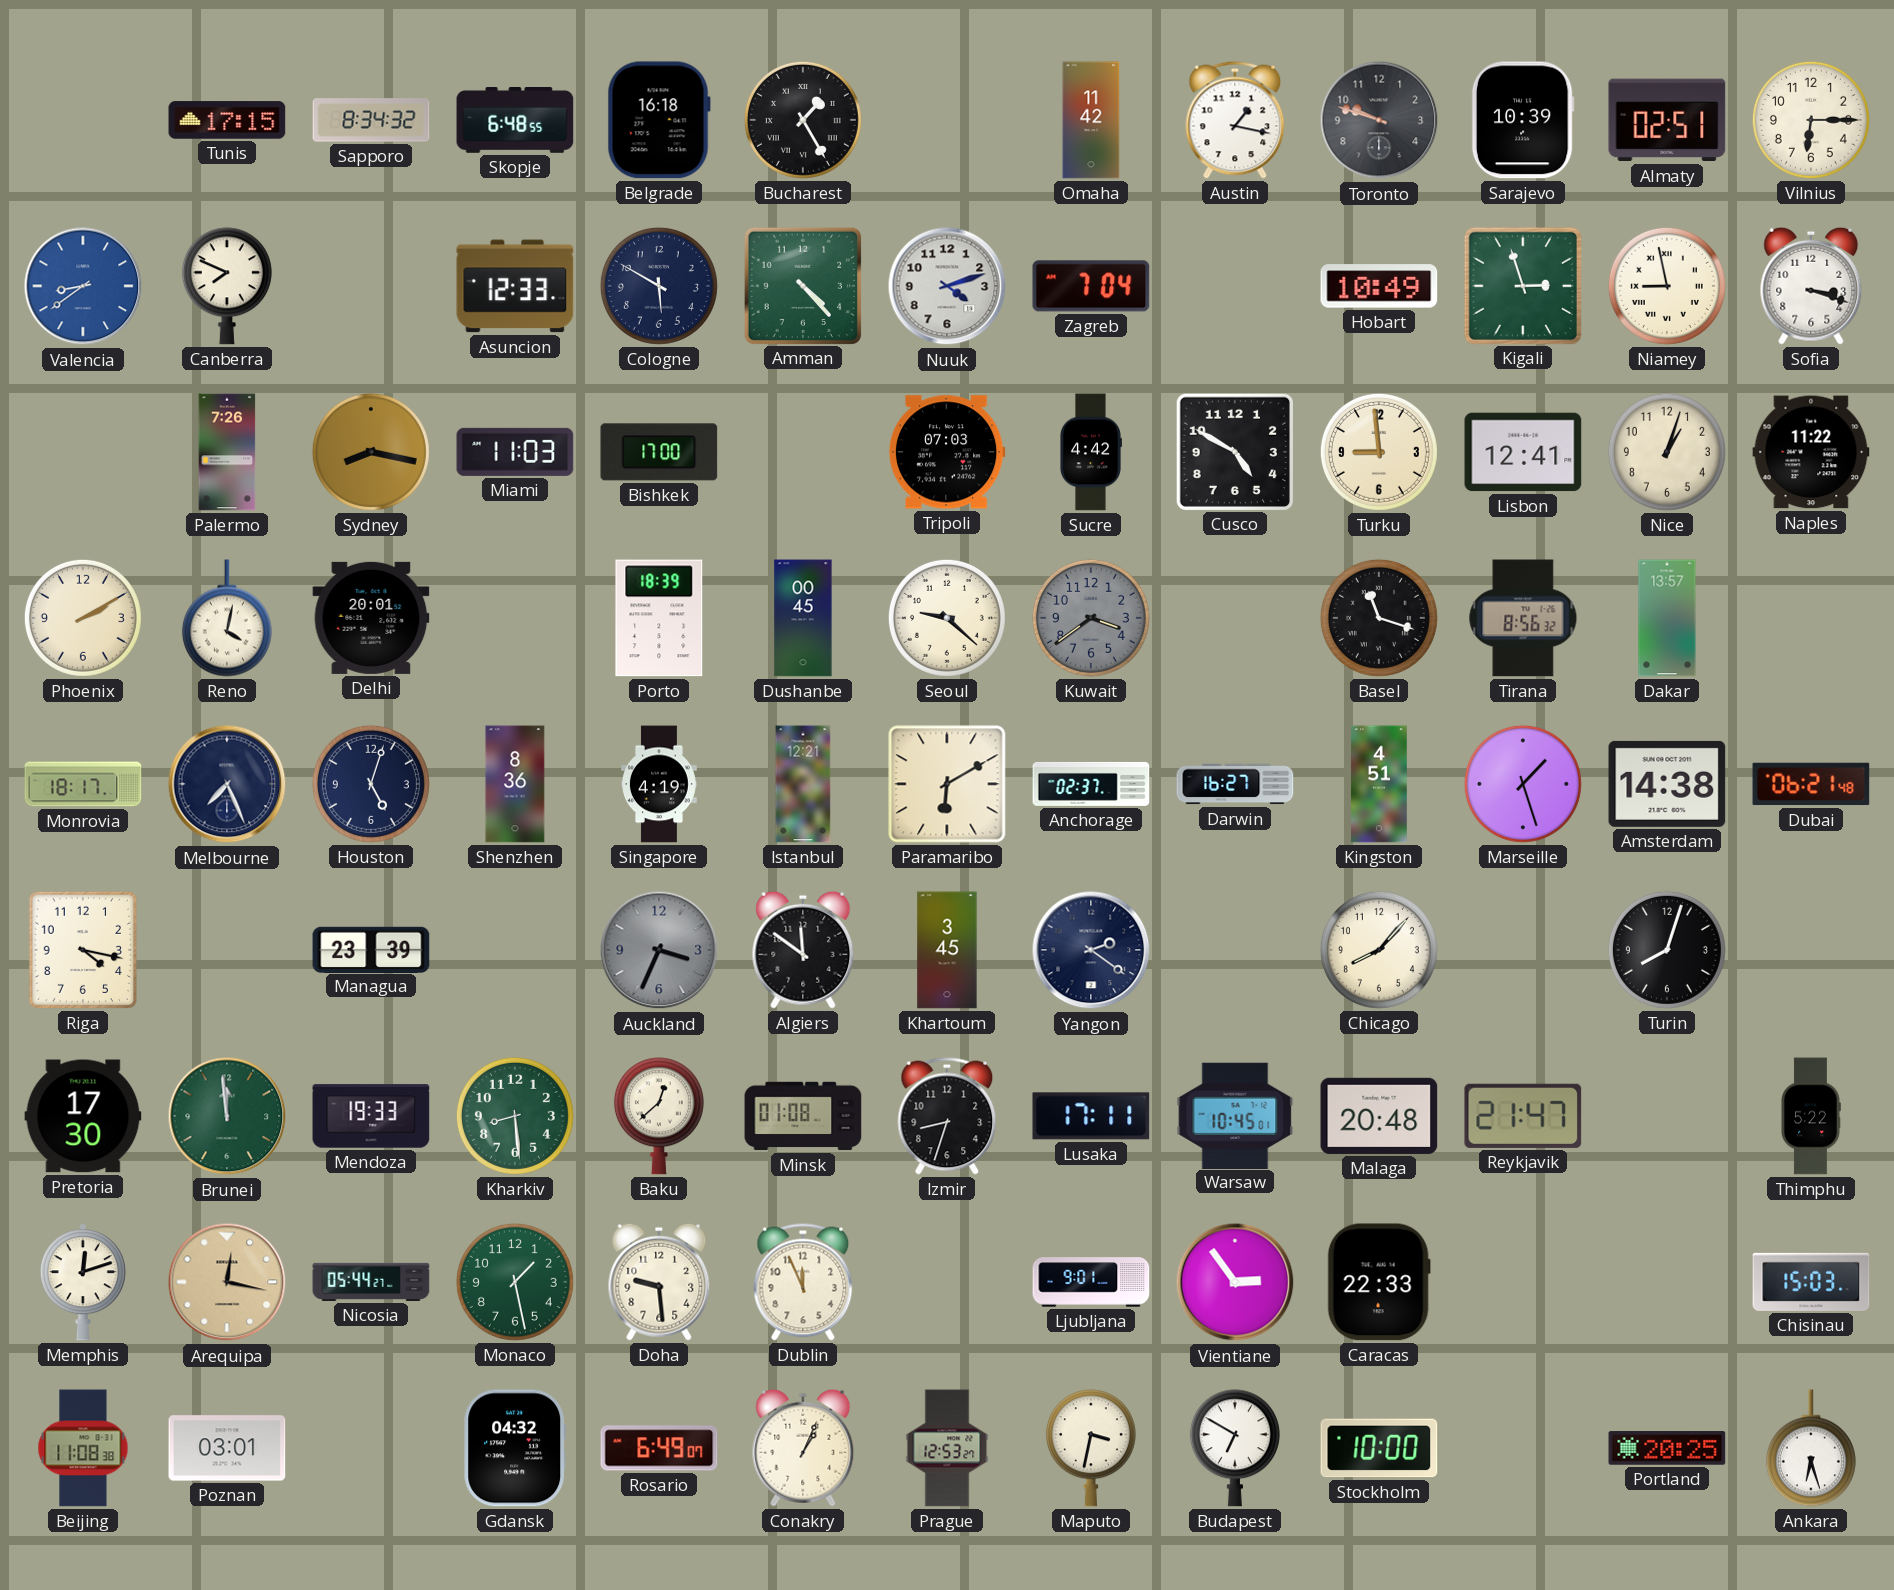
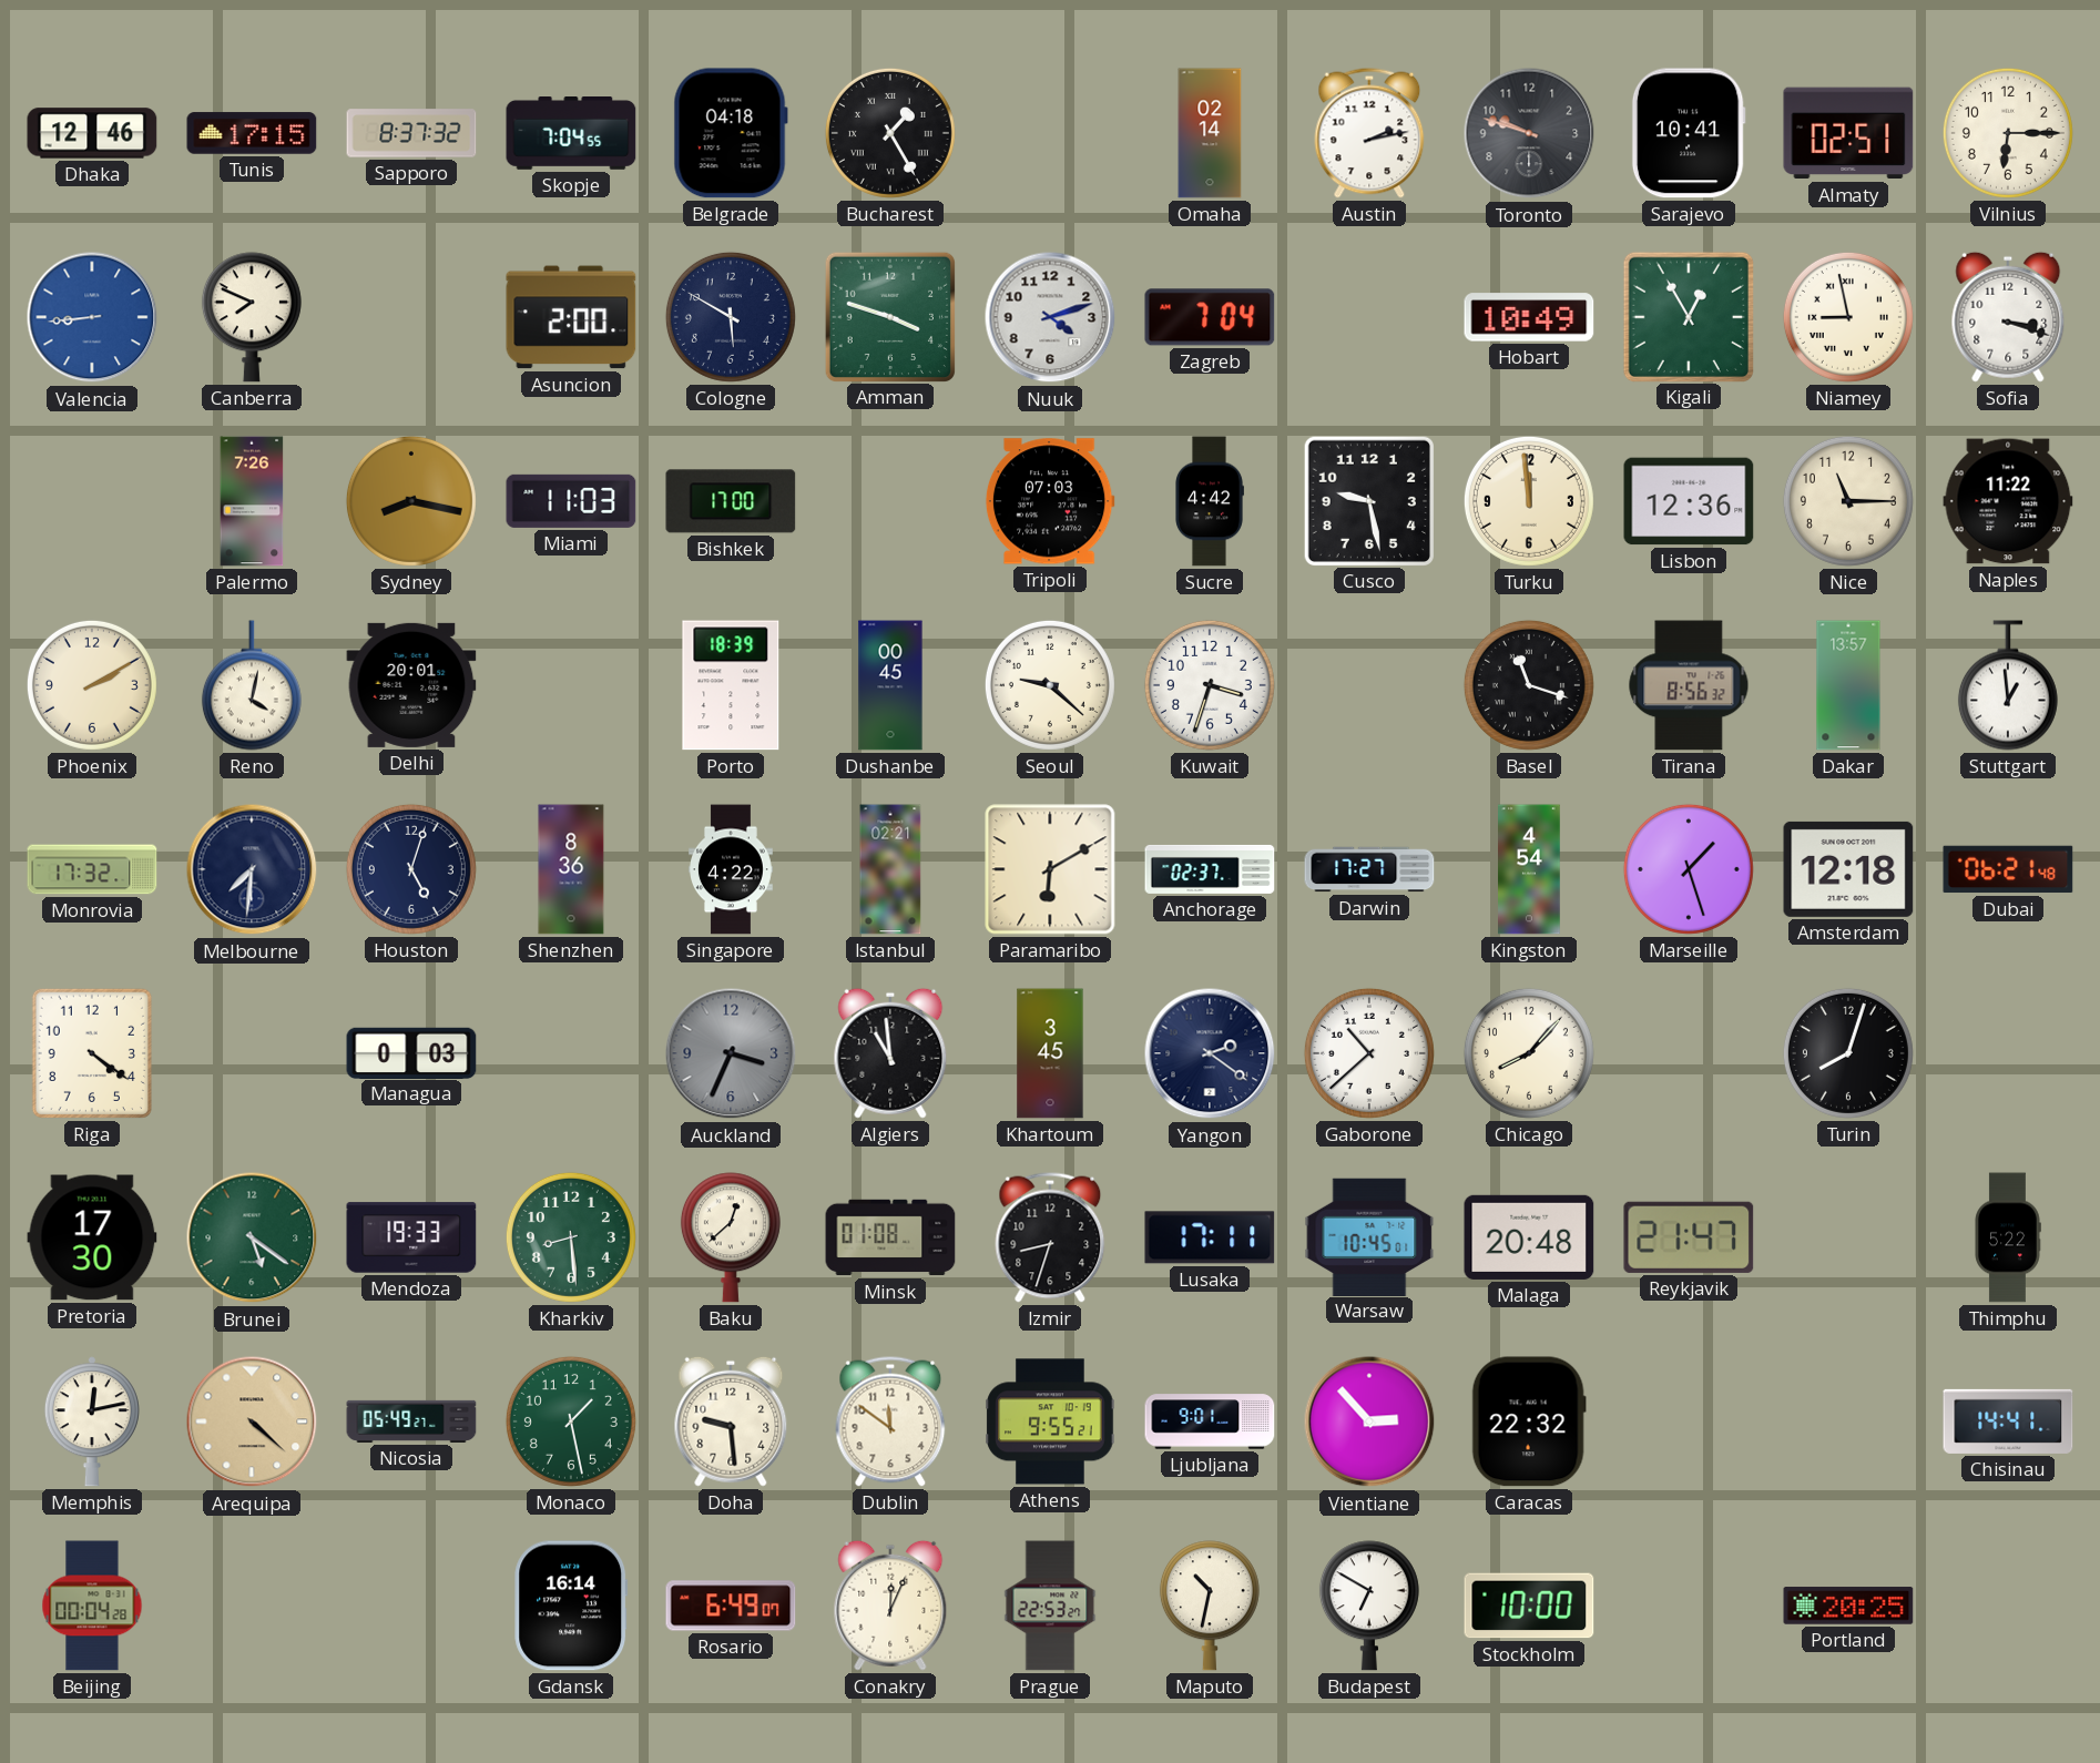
Dhaka: none -> 12:46
Sapporo: 8:34 -> 8:37
Skopje: 6:48 -> 7:04
Belgrade: 16:18 -> 04:18
Omaha: 11:42 -> 02:14
Austin: 1:17 -> 2:13
Sarajevo: 10:39 -> 10:41
Valencia: 8:39 -> 8:44
Asuncion: 12:33 -> 2:00
Amman: 4:23 -> 3:48
Kigali: 2:57 -> 12:55
Cusco: 4:50 -> 9:28
Turku: 8:59 -> 11:59
Lisbon: 12:41 -> 12:36
Nice: 1:03 -> 11:15
Kuwait: 3:39 -> 3:33
Kuwait dial: grey -> white
Stuttgart: none -> 12:59
Monrovia: 18:17 -> 17:32
Melbourne: 7:26 -> 7:31
Singapore: 4:19 -> 4:22
Istanbul: 12:21 -> 02:21
Darwin: 16:27 -> 17:27
Kingston: 4:51 -> 4:54
Amsterdam: 14:38 -> 12:18
Riga: 4:17 -> 4:21
Managua: 23:39 -> 0:03
Algiers: 11:51 -> 10:59
Gaborone: none -> 10:38
Brunei: 11:59 -> 5:21
Memphis: 12:12 -> 12:13
Arequipa: 12:17 -> 4:22
Nicosia: 05:44 -> 05:49
Dublin: 11:56 -> 11:51
Athens: none -> 9:55
Vientiane: 2:54 -> 2:53
Caracas: 22:33 -> 22:32
Chisinau: 15:03 -> 14:41
Beijing: 11:08 -> 00:04
Poznan: 03:01 -> none
Gdansk: 04:32 -> 16:14
Conakry: 1:04 -> 12:04
Prague: 12:53 -> 22:53
Maputo: 3:32 -> 10:32
Ankara: 6:27 -> none
